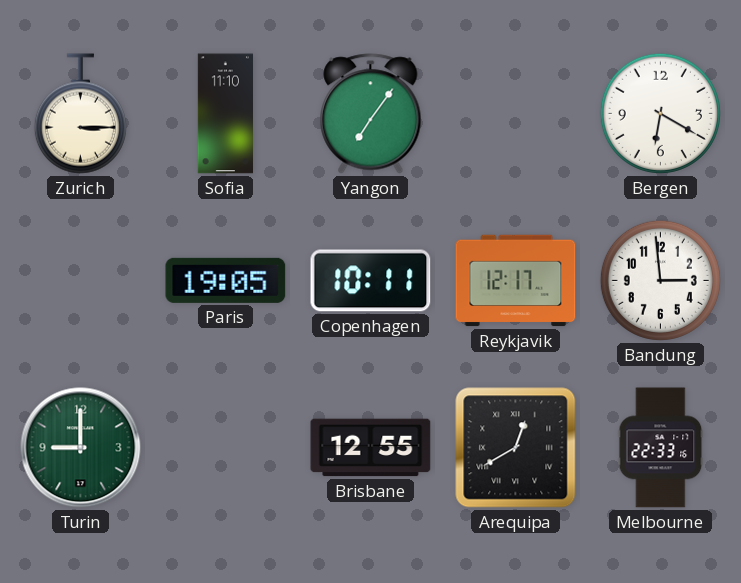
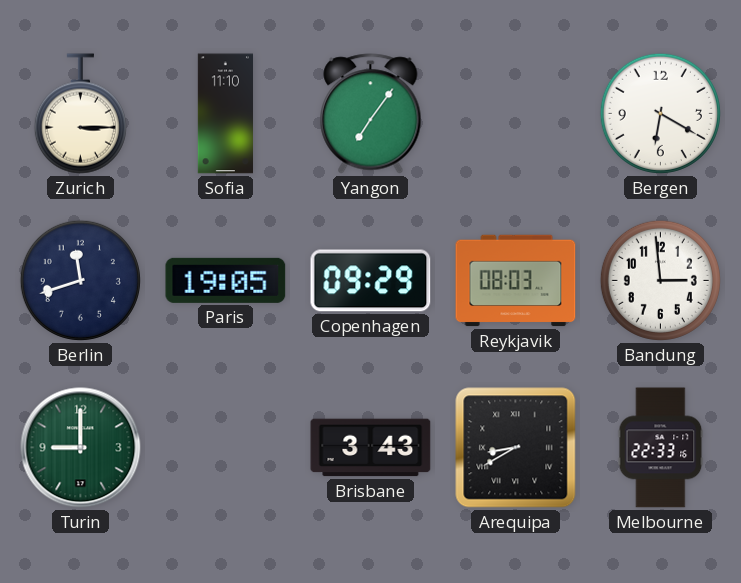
Berlin: none -> 11:42
Copenhagen: 10:11 -> 09:29
Reykjavik: 12:17 -> 08:03
Brisbane: 12:55 -> 3:43
Arequipa: 12:40 -> 8:40
